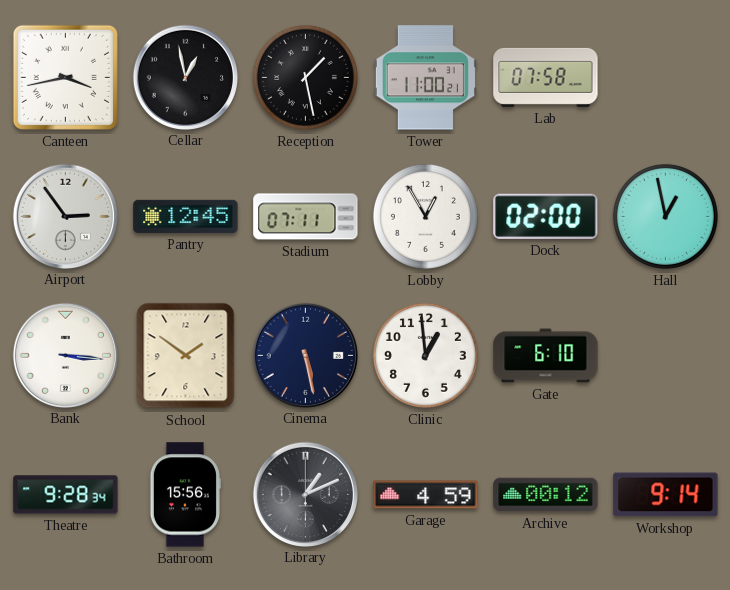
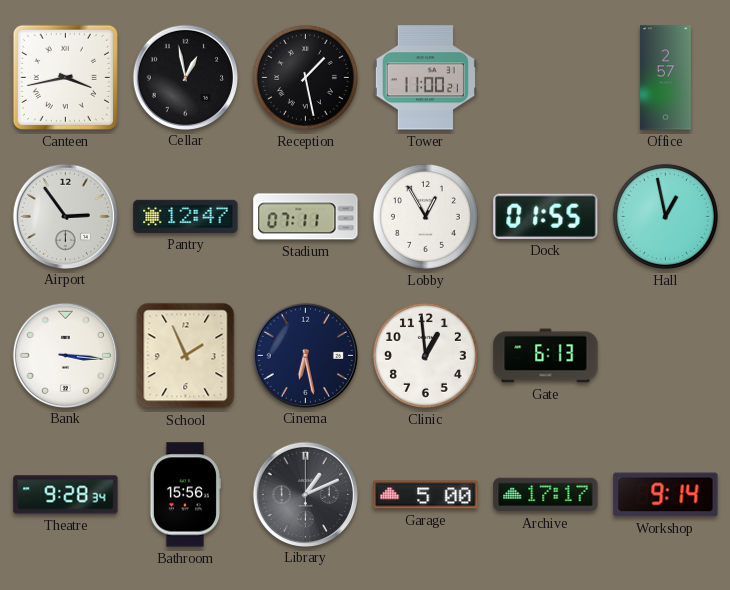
Lab: 07:58 -> none
Office: none -> 2:57
Pantry: 12:45 -> 12:47
Dock: 02:00 -> 01:55
School: 1:51 -> 1:56
Cinema: 5:28 -> 6:28
Gate: 6:10 -> 6:13
Garage: 4:59 -> 5:00
Archive: 00:12 -> 17:17
